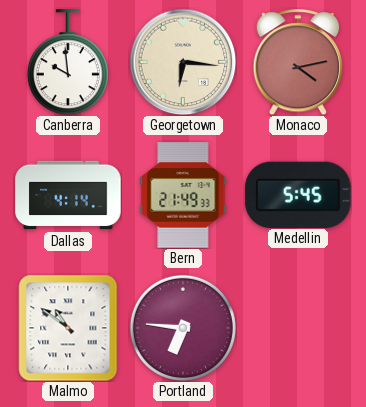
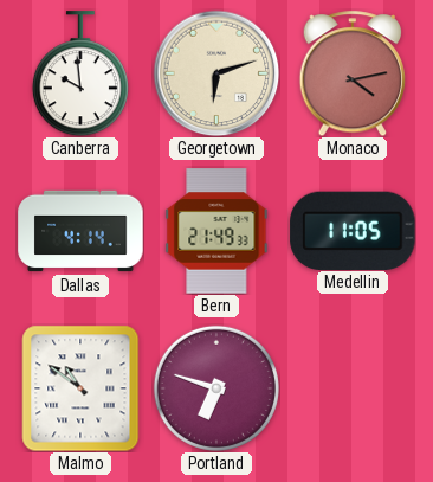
Georgetown: 6:16 -> 6:12
Medellin: 5:45 -> 11:05
Portland: 6:46 -> 6:48
